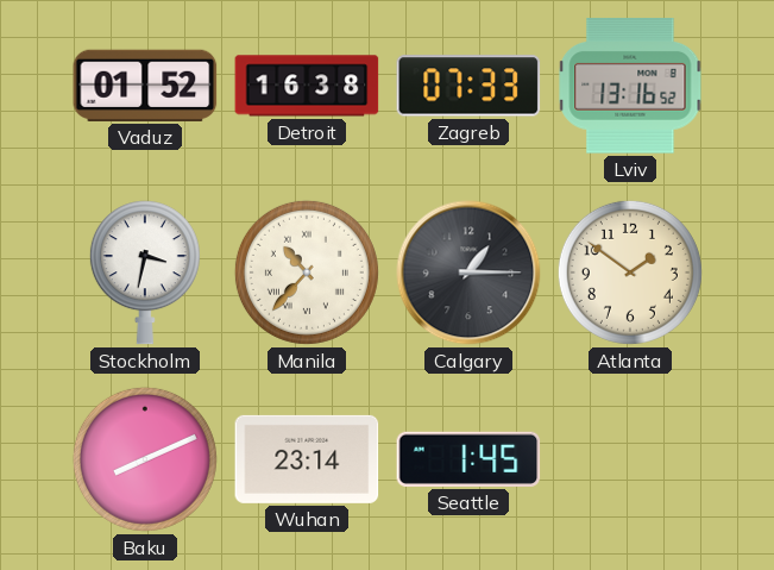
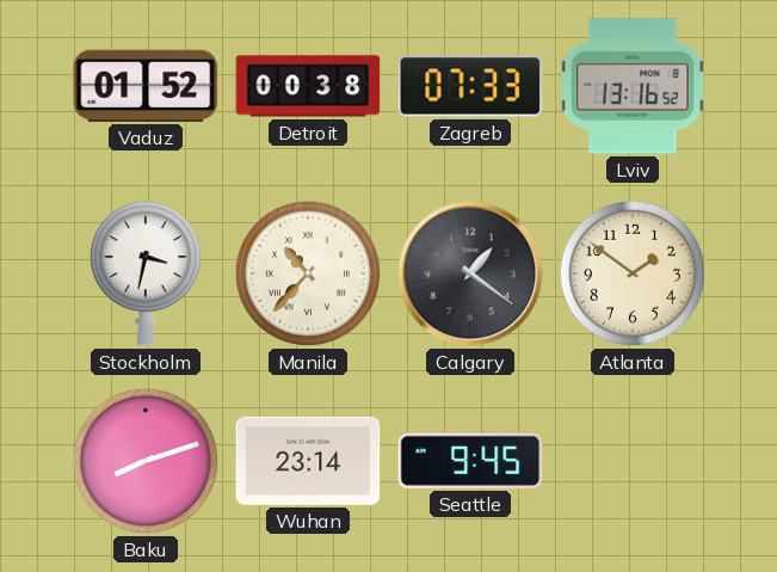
Detroit: 16:38 -> 00:38
Calgary: 1:15 -> 1:21
Baku: 8:11 -> 8:12
Seattle: 1:45 -> 9:45
